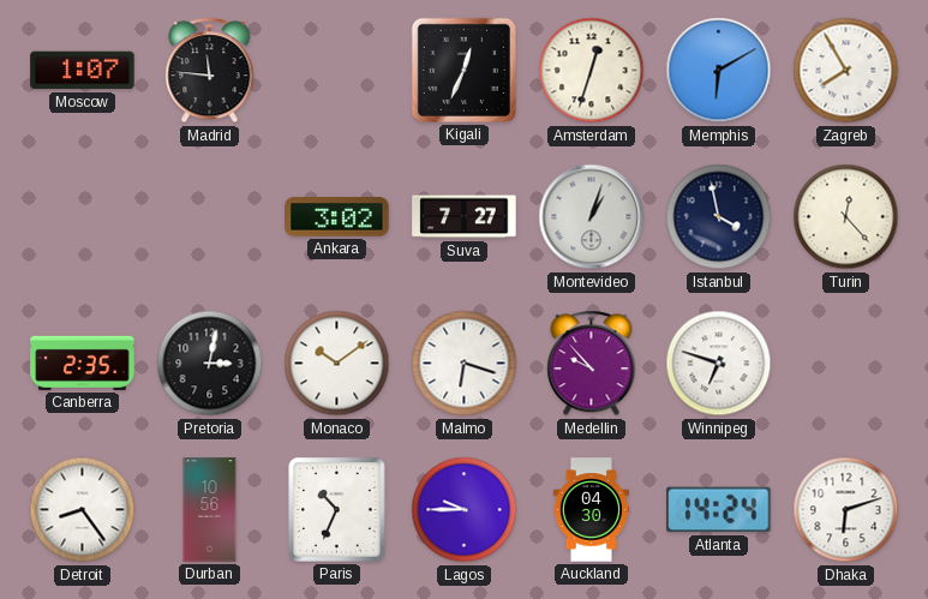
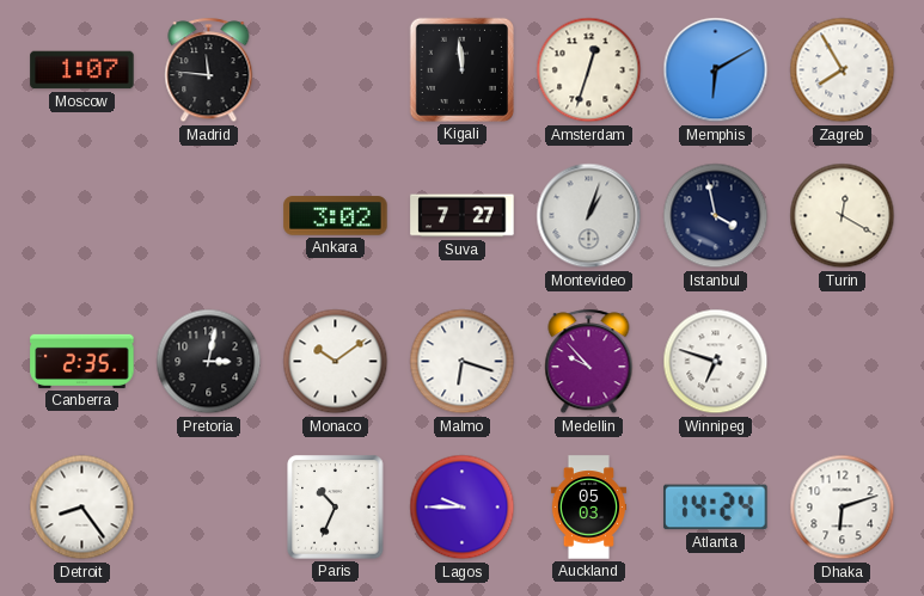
Kigali: 12:34 -> 11:59
Turin: 12:23 -> 12:20
Durban: 10:56 -> none
Auckland: 04:30 -> 05:03
